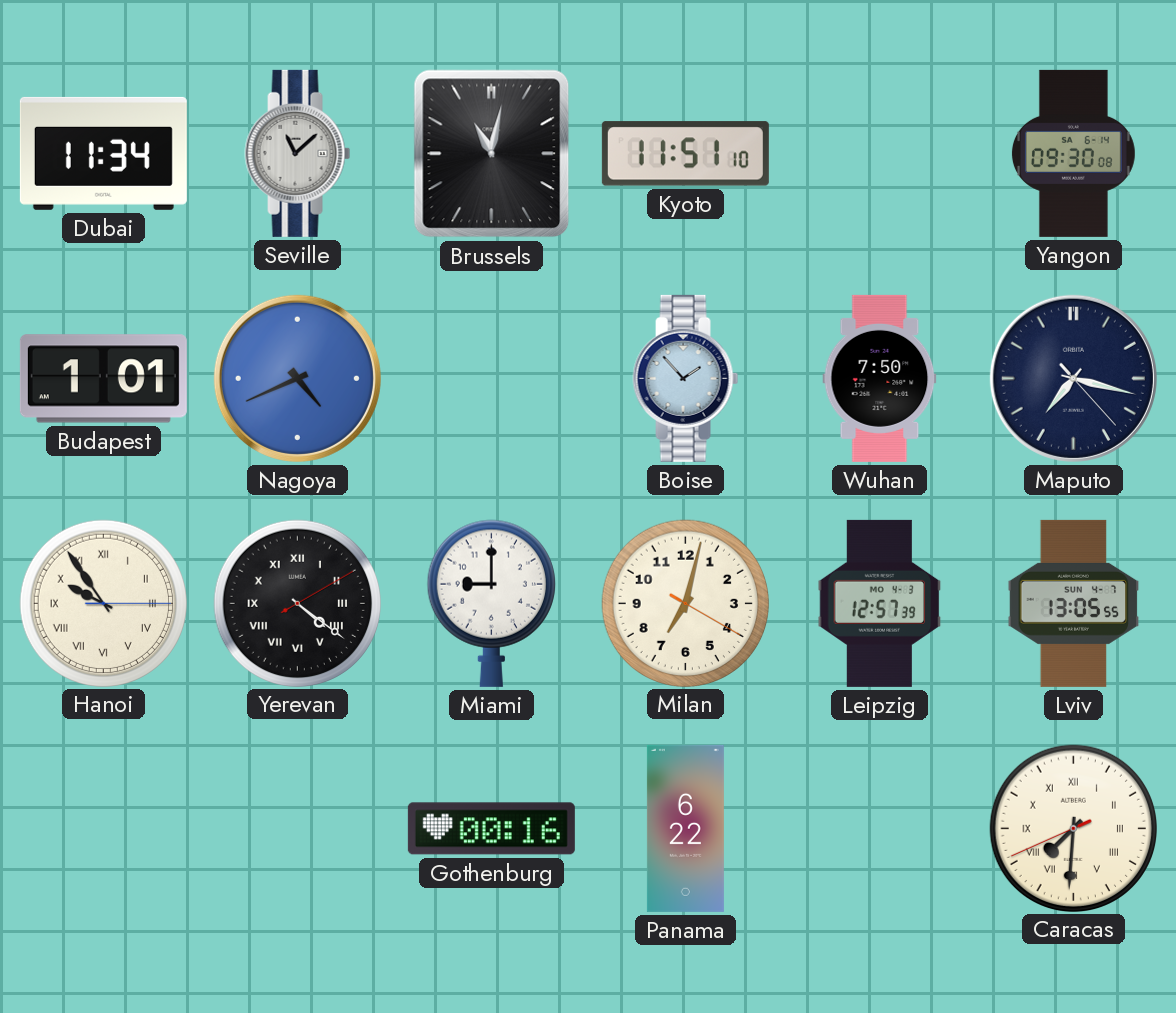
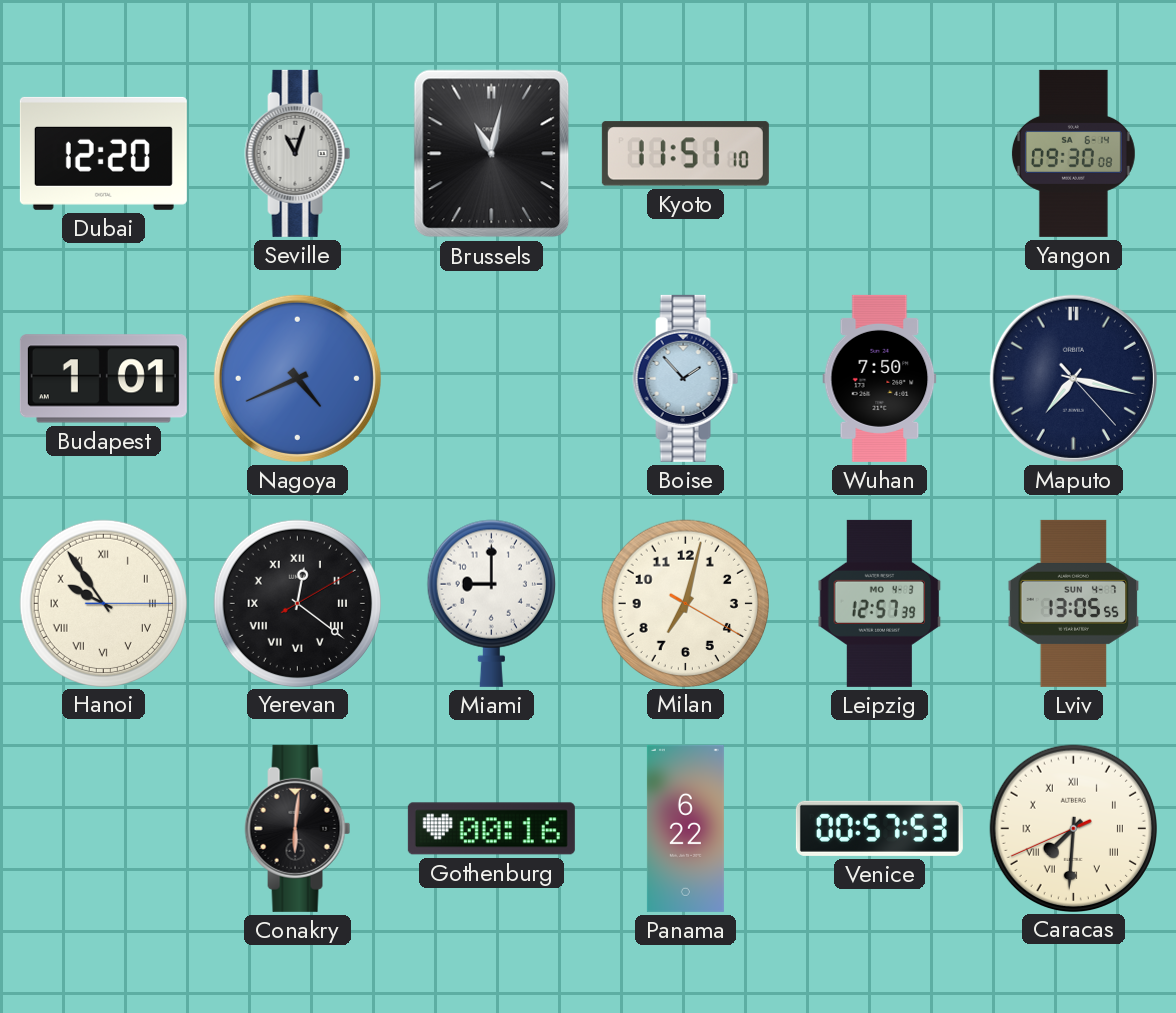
Dubai: 11:34 -> 12:20
Seville: 11:08 -> 11:03
Yerevan: 4:21 -> 12:21
Conakry: none -> 6:01
Venice: none -> 00:57
